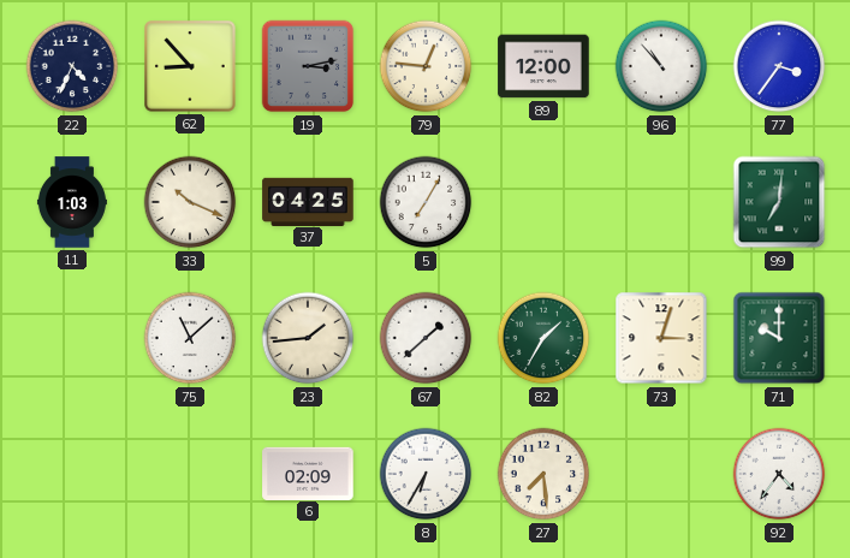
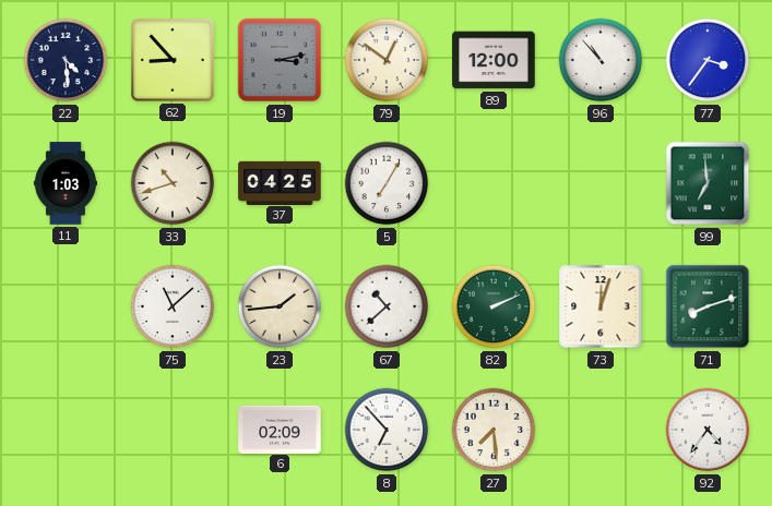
22: 4:34 -> 4:29
79: 12:46 -> 12:51
33: 10:19 -> 10:42
99: 7:01 -> 6:59
67: 1:38 -> 10:38
82: 1:35 -> 2:11
73: 3:03 -> 12:03
71: 10:00 -> 8:12
8: 6:35 -> 6:53
